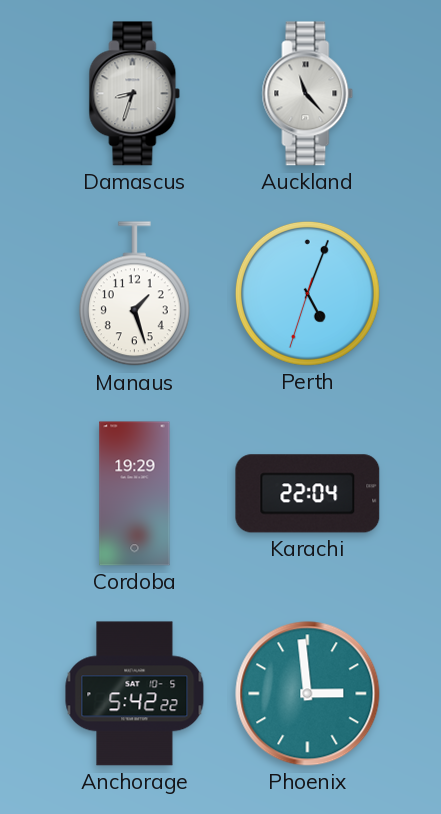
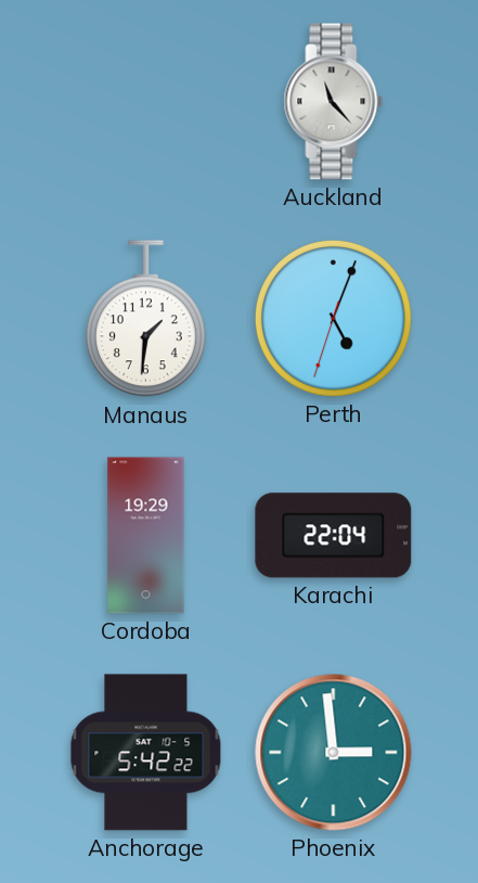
Damascus: 8:33 -> none
Manaus: 1:27 -> 1:31
